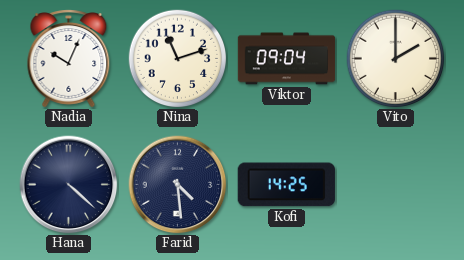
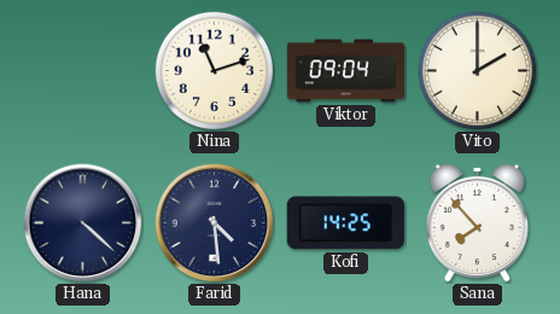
Nadia: 10:04 -> none
Sana: none -> 7:53
